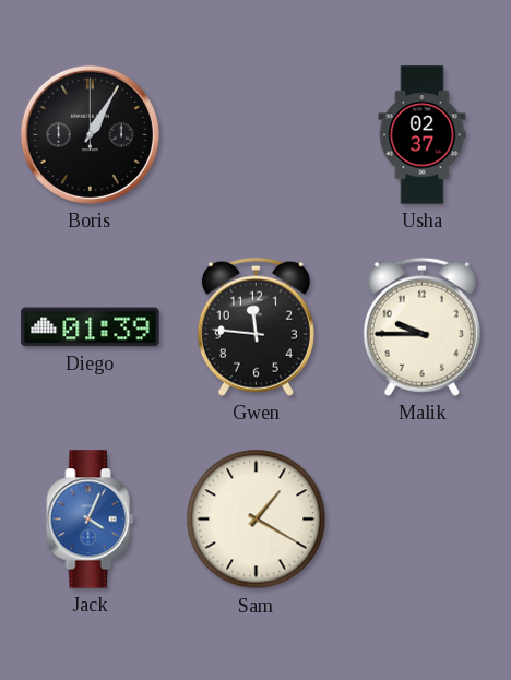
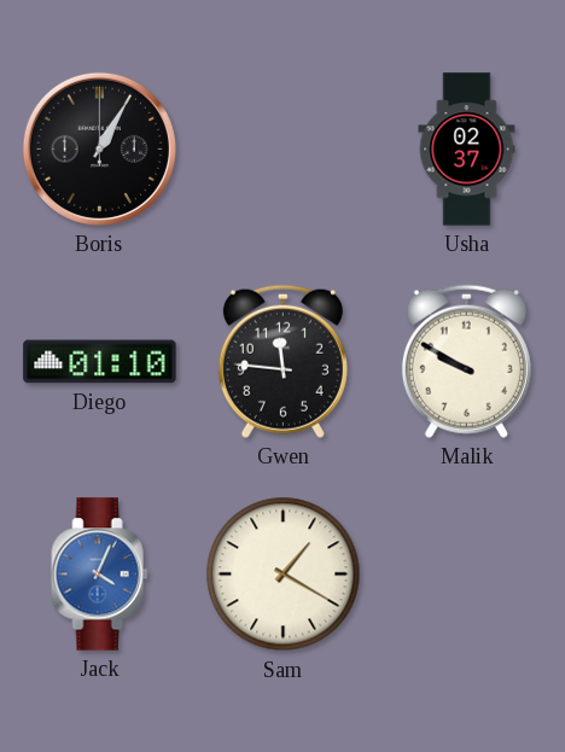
Diego: 01:39 -> 01:10
Malik: 9:45 -> 9:50
